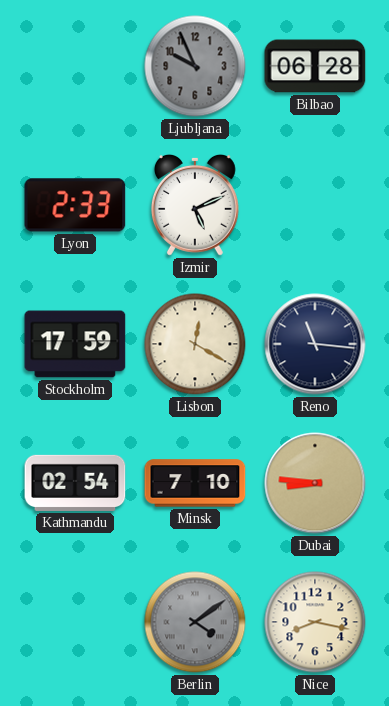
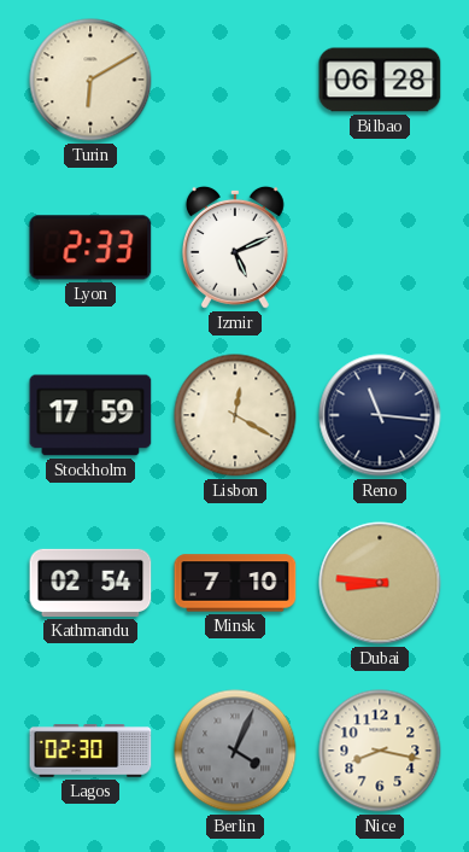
Turin: none -> 6:10
Ljubljana: 9:56 -> none
Lagos: none -> 02:30
Berlin: 4:09 -> 4:04
